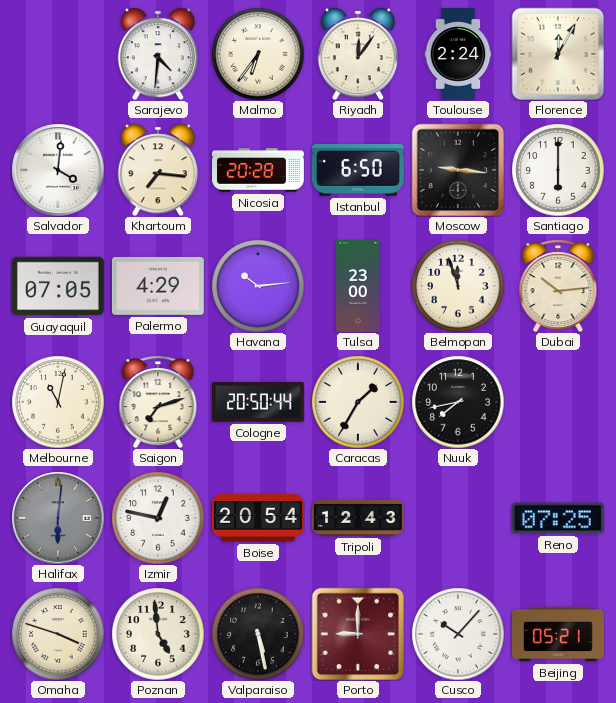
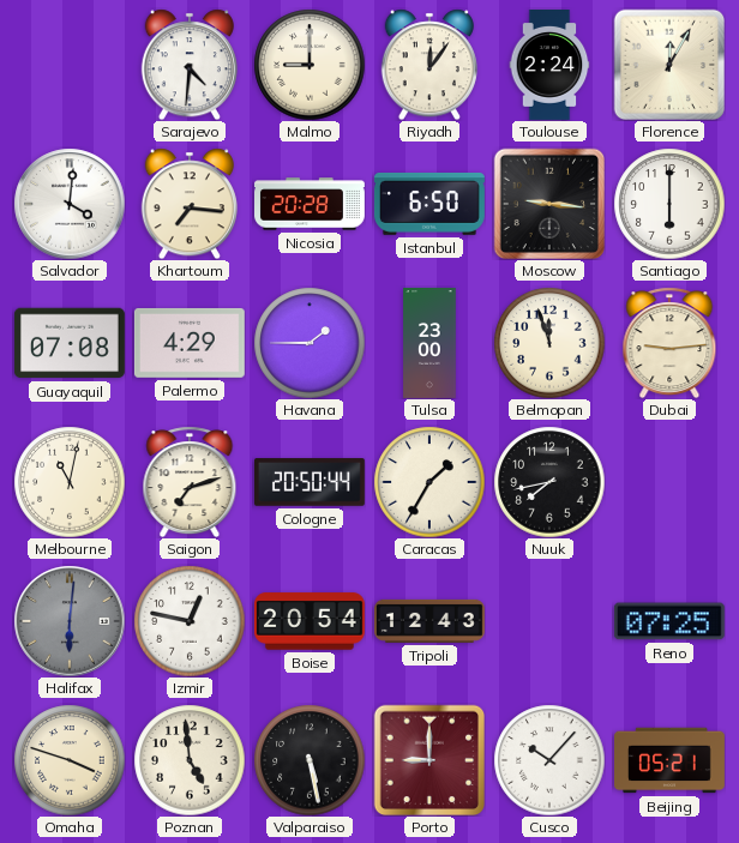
Malmo: 6:36 -> 9:00
Guayaquil: 07:05 -> 07:08
Havana: 10:14 -> 1:45
Dubai: 10:14 -> 9:14
